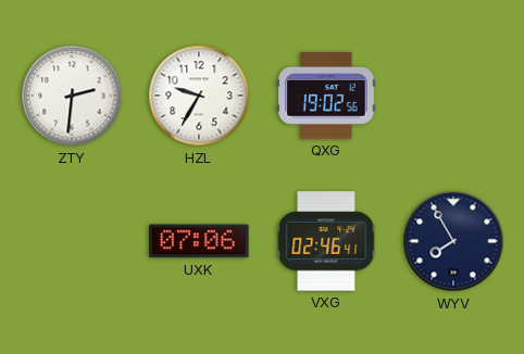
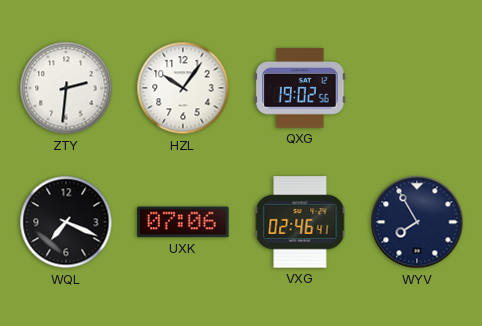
HZL: 9:35 -> 10:06
WQL: none -> 7:19
